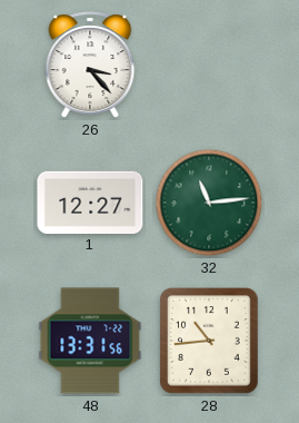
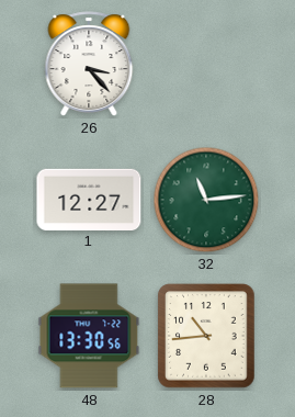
48: 13:31 -> 13:30
